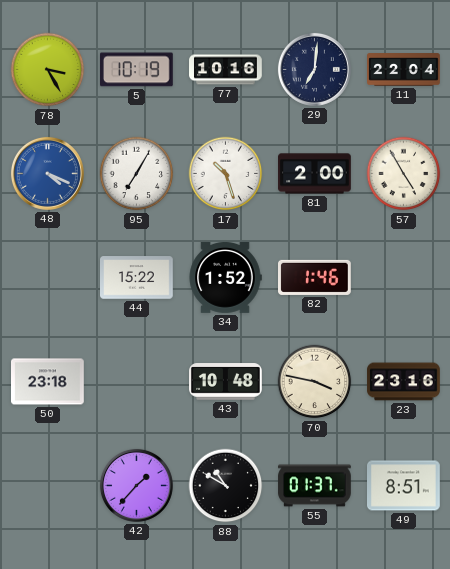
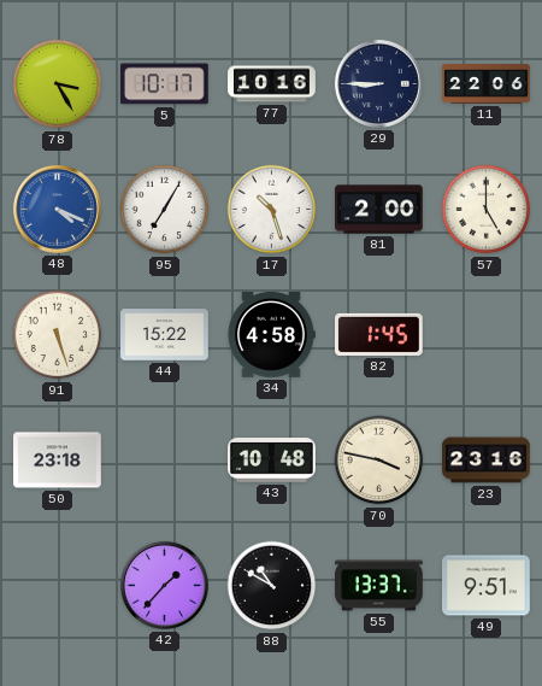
5: 10:19 -> 10:17
29: 7:01 -> 8:45
11: 22:04 -> 22:06
57: 4:55 -> 5:00
91: none -> 5:27
34: 1:52 -> 4:58
82: 1:46 -> 1:45
55: 01:37 -> 13:37
49: 8:51 -> 9:51
